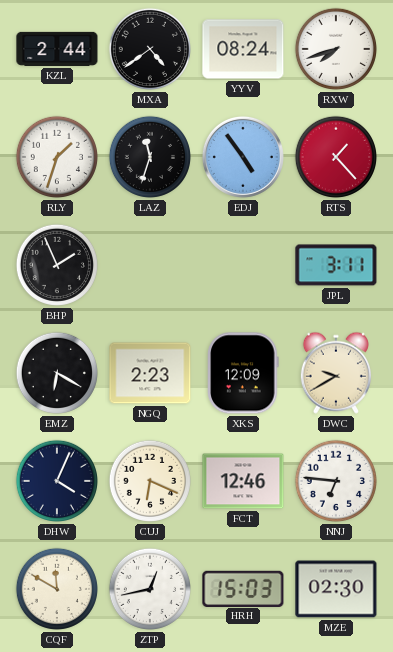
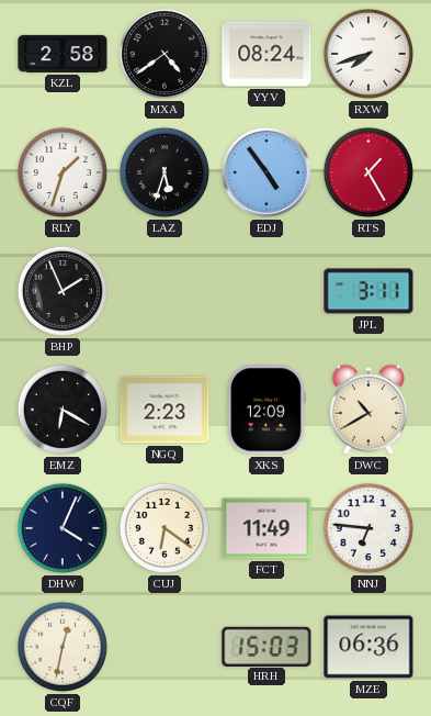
KZL: 2:44 -> 2:58
LAZ: 11:33 -> 5:33
RTS: 1:23 -> 1:25
DWC: 9:40 -> 10:40
CUJ: 6:19 -> 6:21
FCT: 12:46 -> 11:49
CQF: 11:50 -> 12:32
ZTP: 12:43 -> none
MZE: 02:30 -> 06:36
